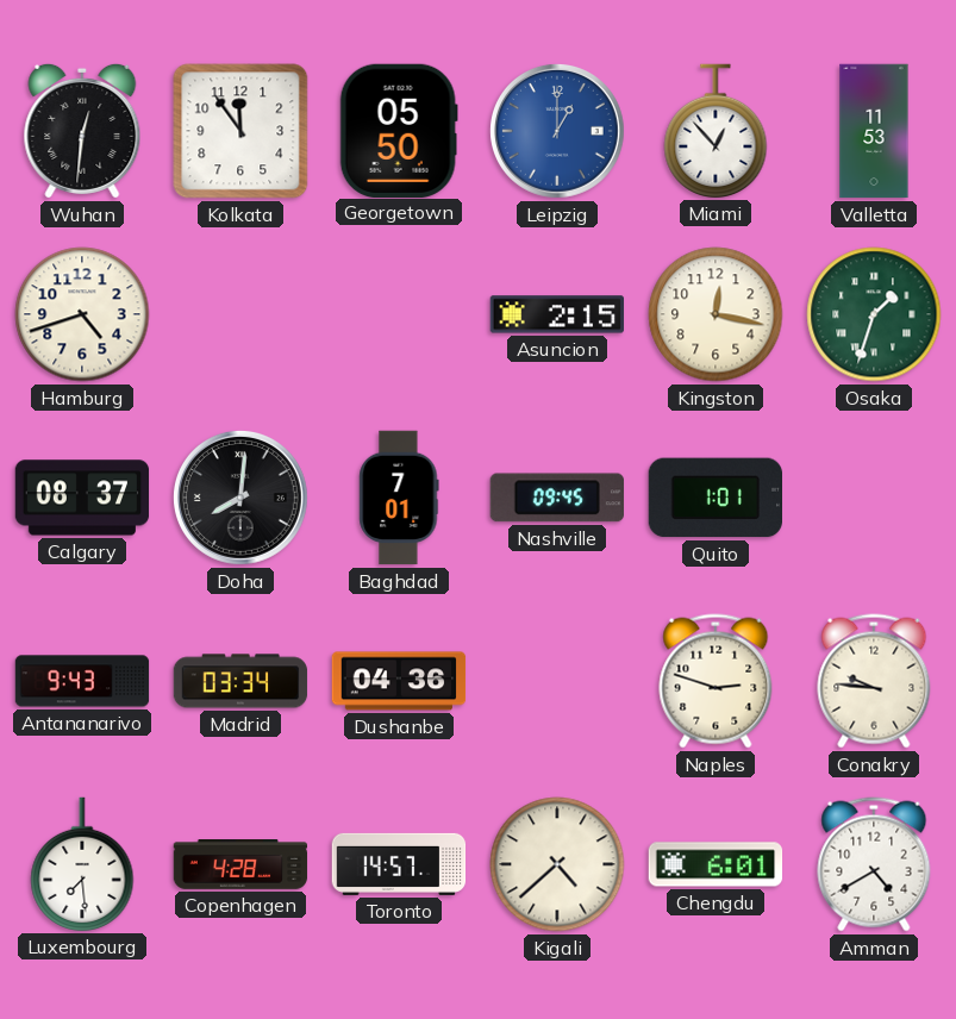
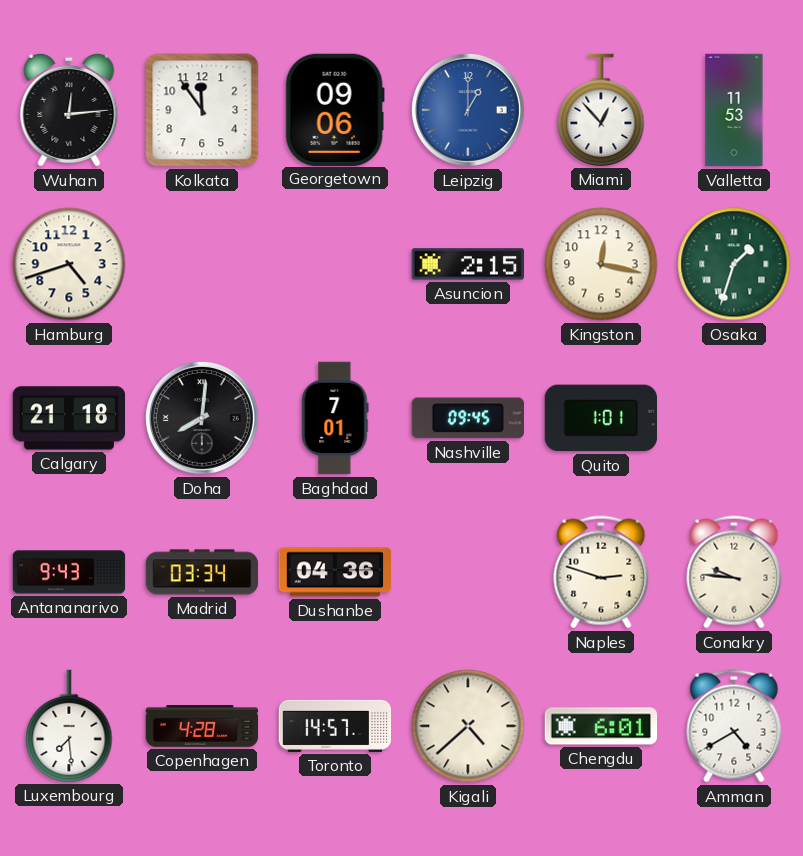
Wuhan: 12:31 -> 12:14
Georgetown: 05:50 -> 09:06
Calgary: 08:37 -> 21:18
